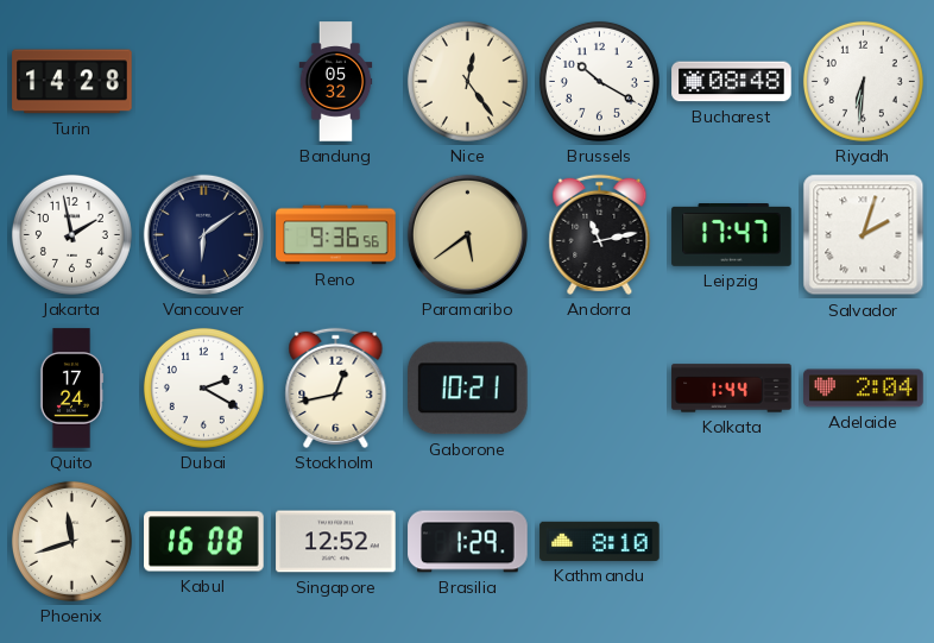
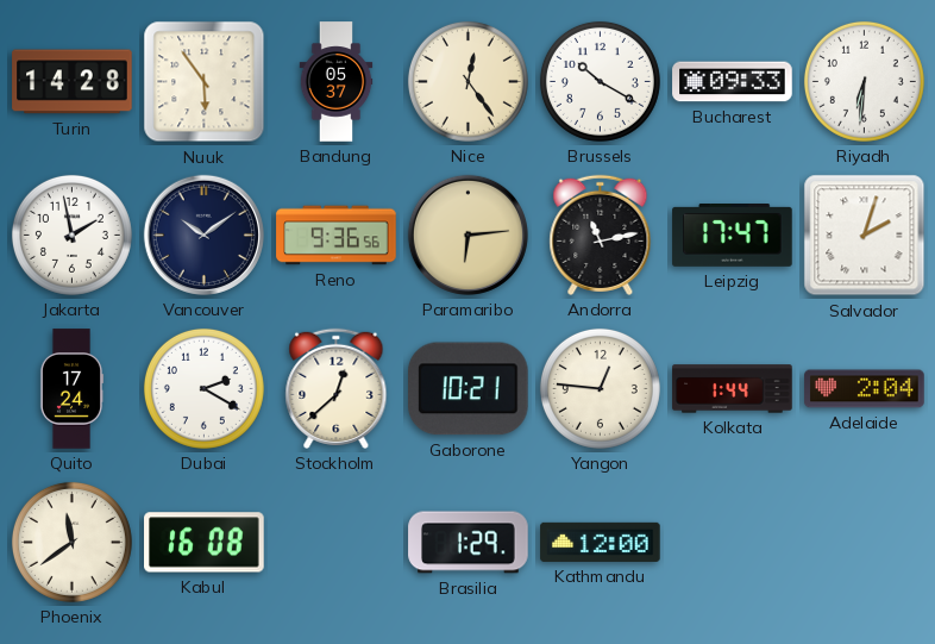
Nuuk: none -> 5:54
Bandung: 05:32 -> 05:37
Bucharest: 08:48 -> 09:33
Vancouver: 6:09 -> 10:09
Paramaribo: 5:39 -> 6:14
Stockholm: 12:43 -> 12:38
Yangon: none -> 12:46
Phoenix: 11:42 -> 11:39
Singapore: 12:52 -> none
Kathmandu: 8:10 -> 12:00
